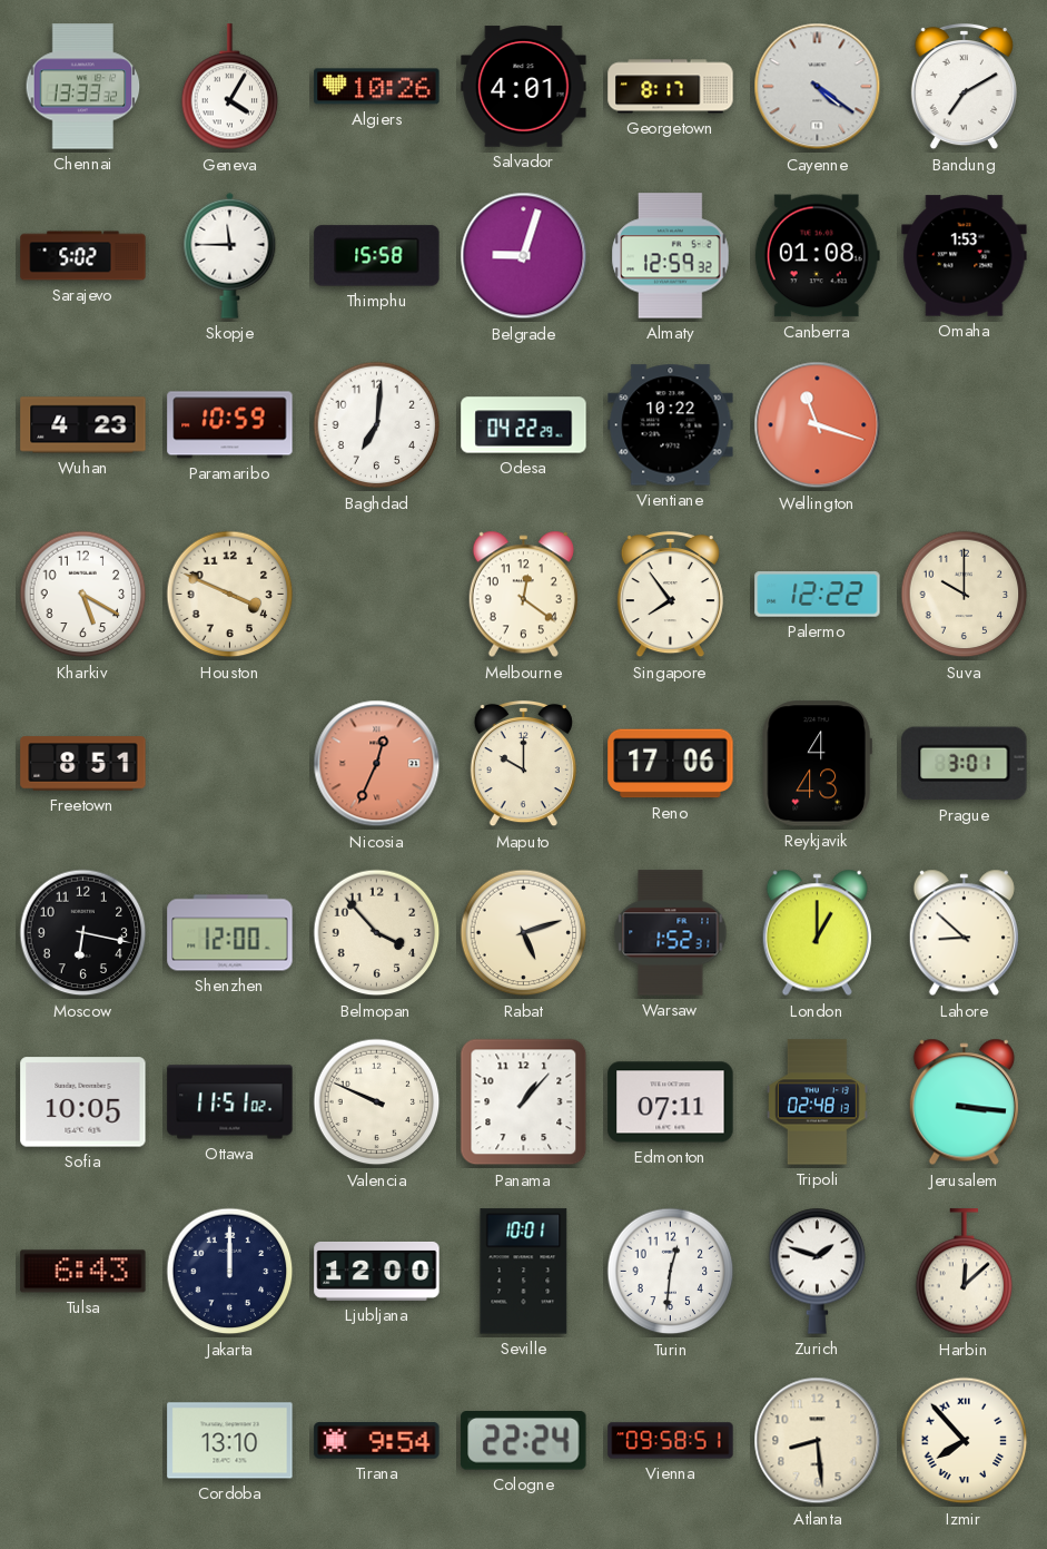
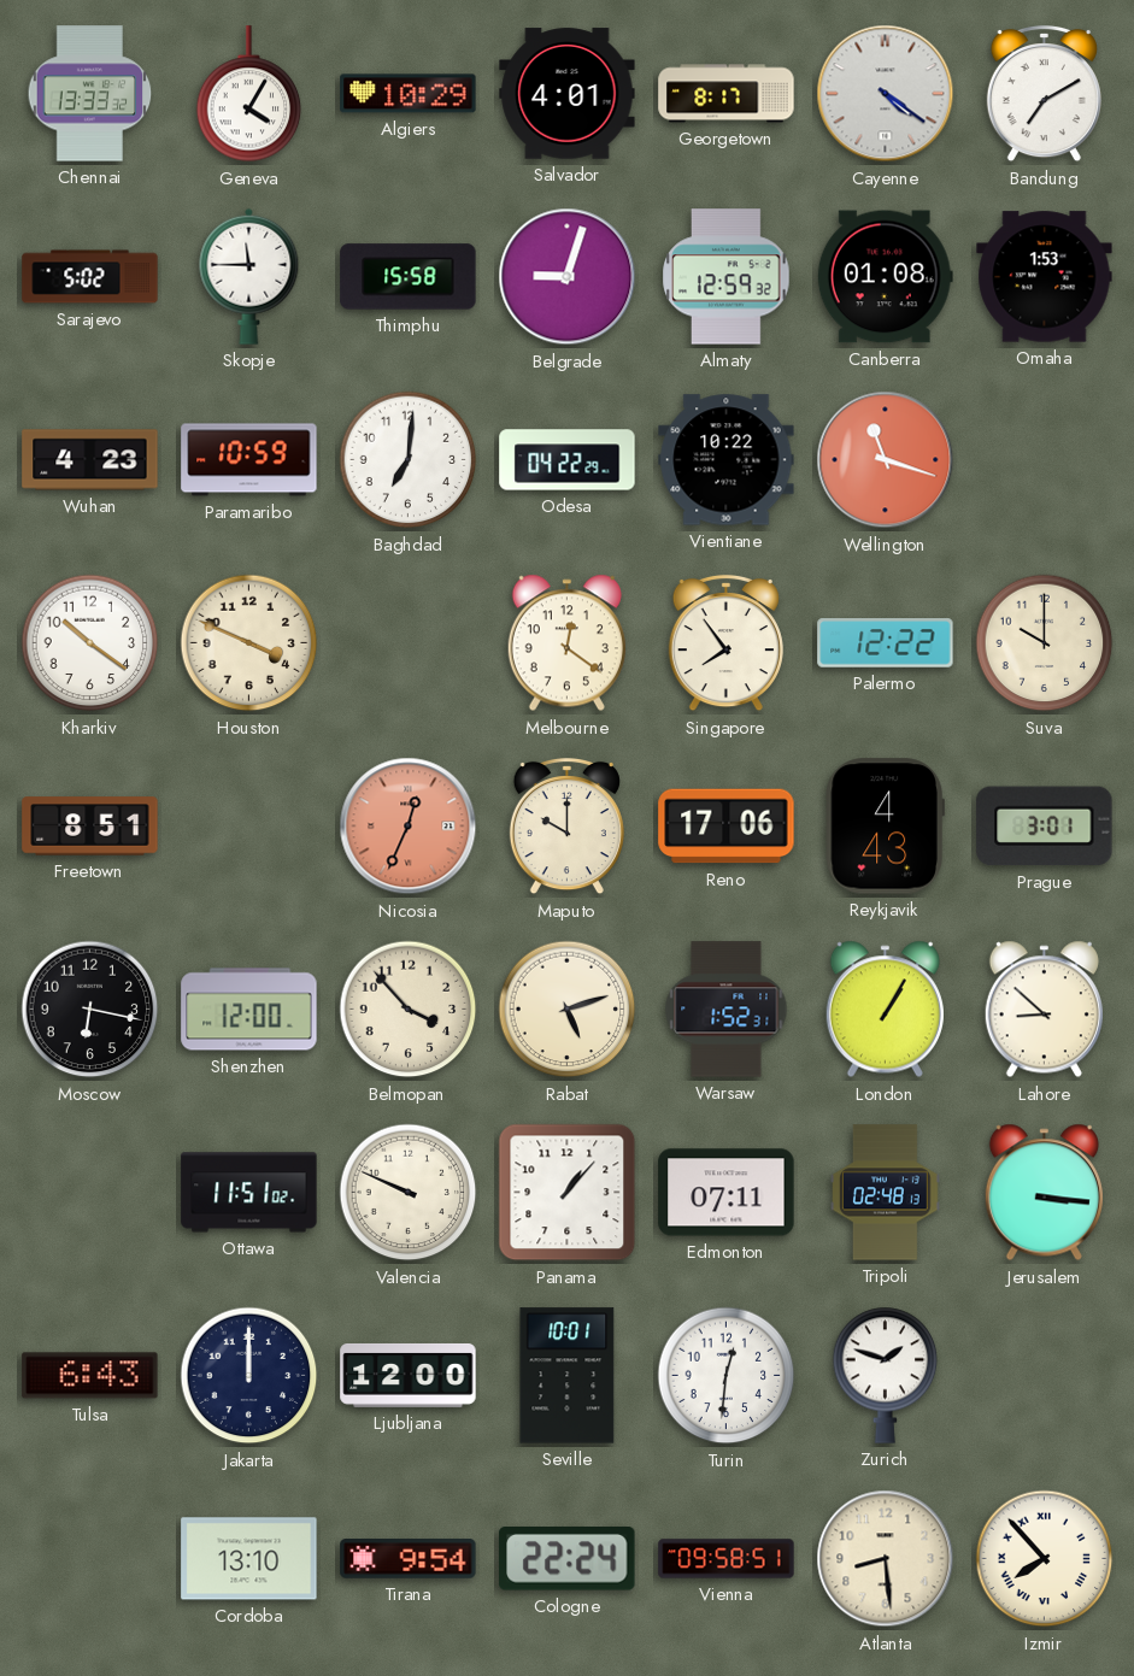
Algiers: 10:26 -> 10:29
Kharkiv: 5:20 -> 10:21
London: 1:00 -> 1:05
Sofia: 10:05 -> none
Harbin: 12:08 -> none
